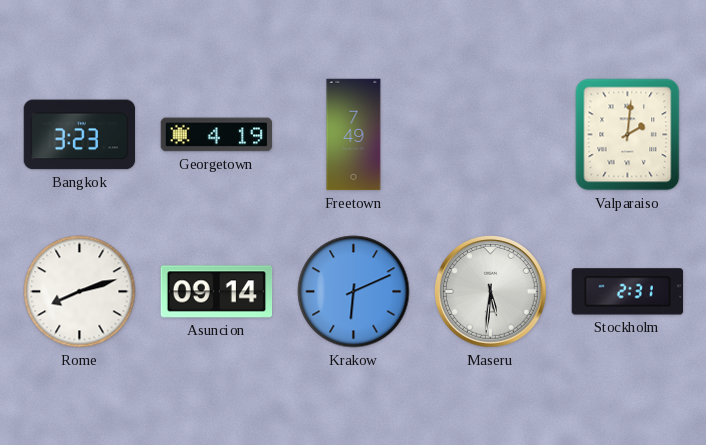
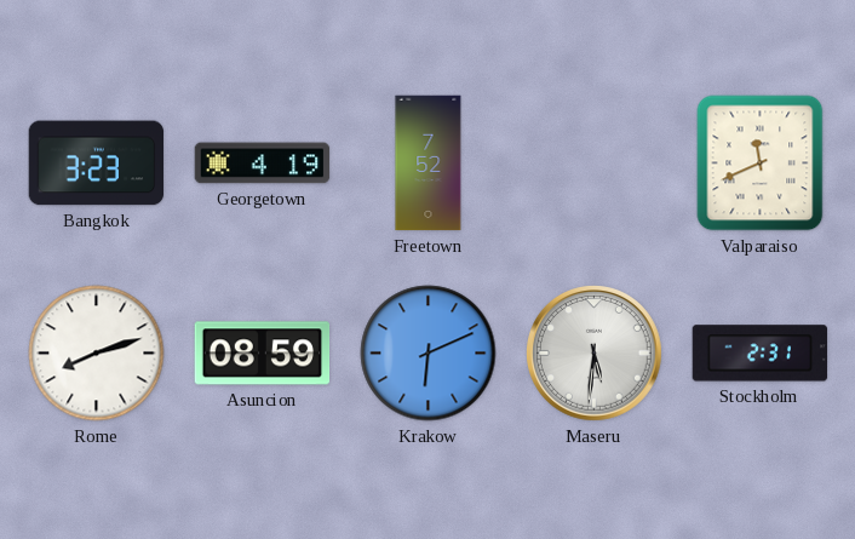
Freetown: 7:49 -> 7:52
Valparaiso: 2:01 -> 11:41
Asuncion: 09:14 -> 08:59
